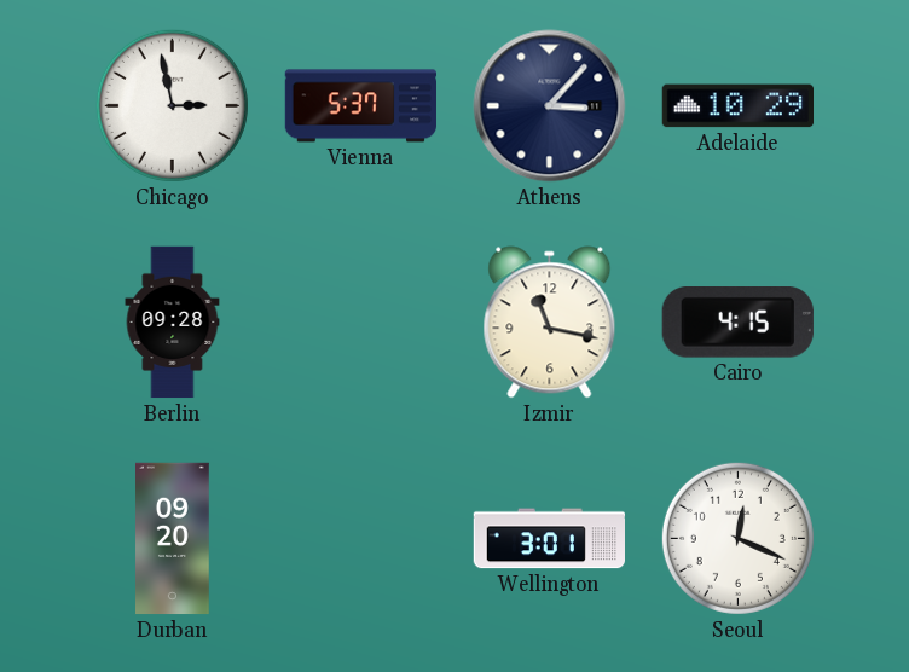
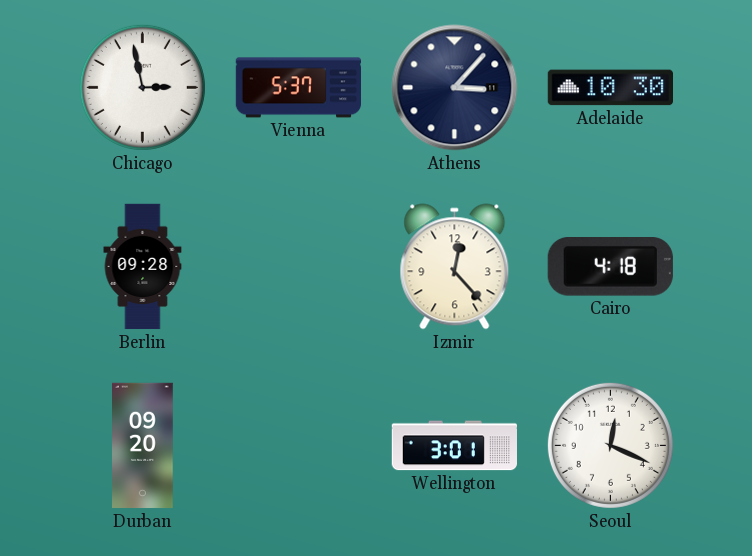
Adelaide: 10:29 -> 10:30
Izmir: 11:17 -> 12:23
Cairo: 4:15 -> 4:18
